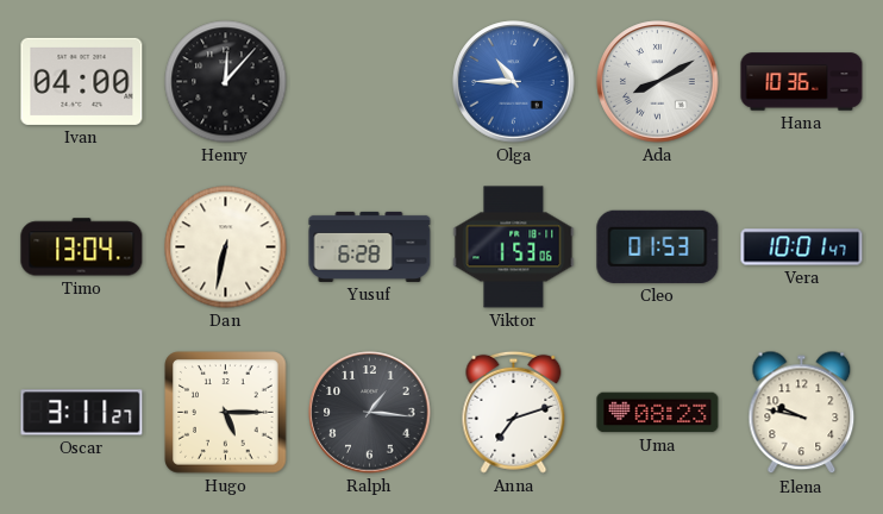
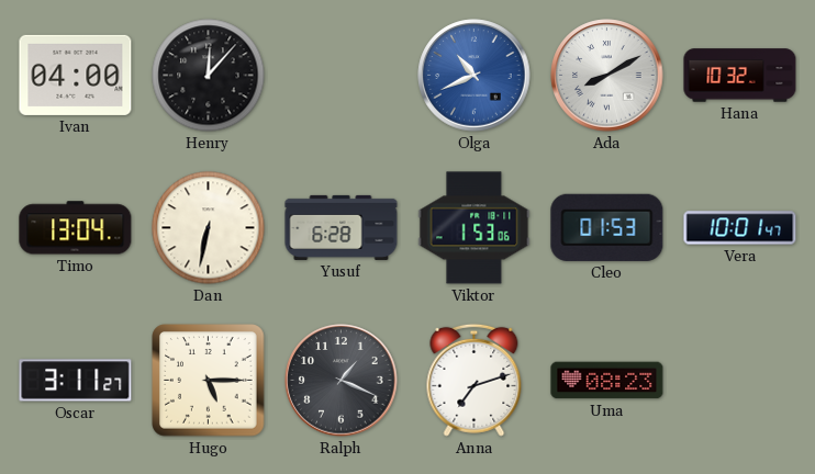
Olga: 10:45 -> 10:41
Hana: 10:36 -> 10:32
Ralph: 1:16 -> 1:19
Elena: 9:47 -> none
